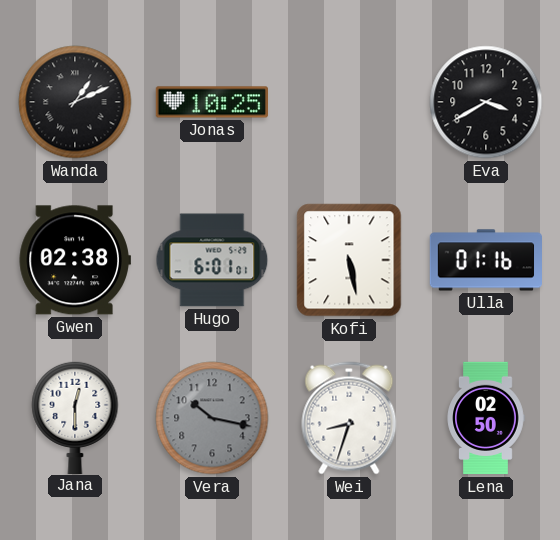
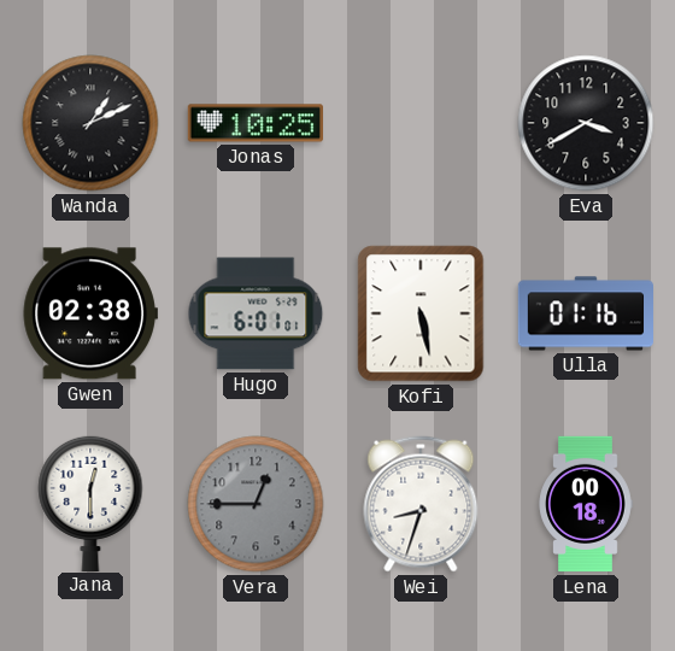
Vera: 10:17 -> 12:45
Lena: 02:50 -> 00:18
